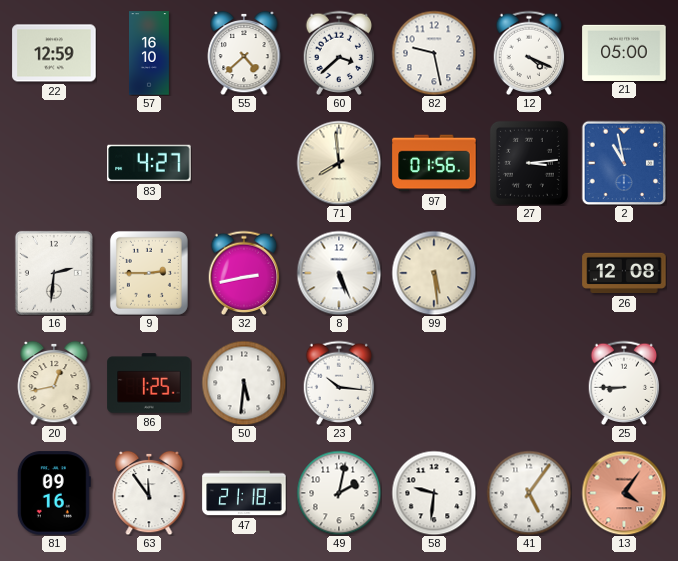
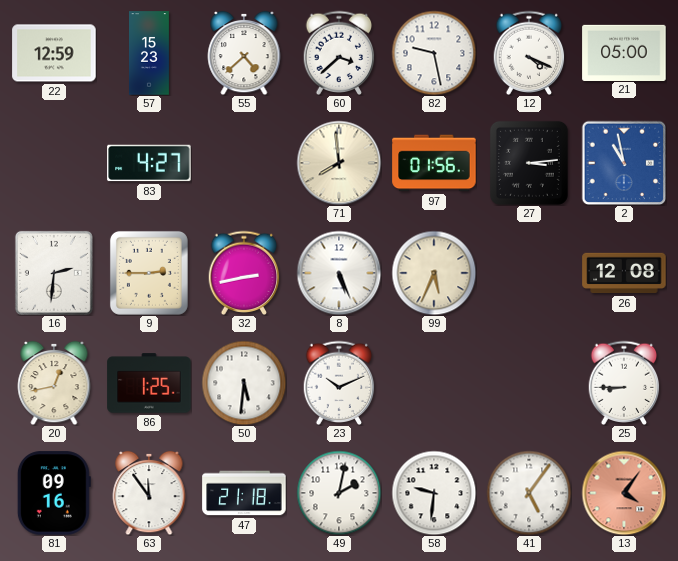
57: 16:10 -> 15:23
99: 5:29 -> 5:34
23: 10:16 -> 10:11
